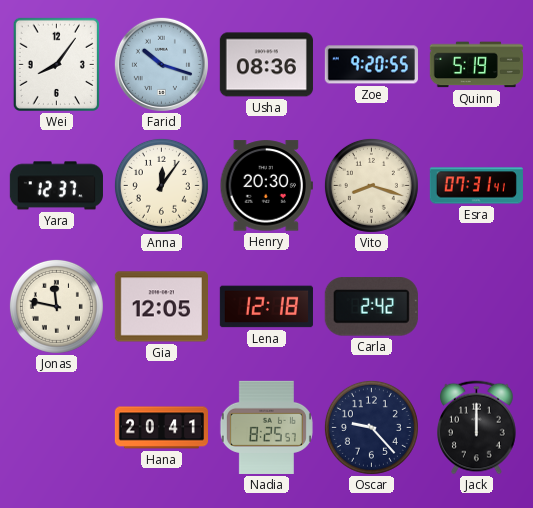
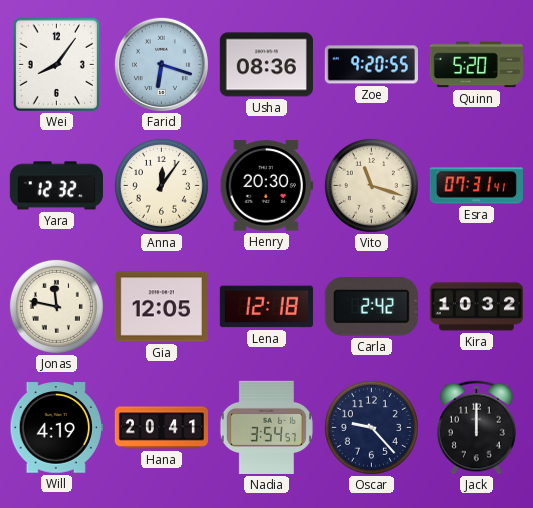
Farid: 10:18 -> 6:18
Quinn: 5:19 -> 5:20
Yara: 12:37 -> 12:32
Vito: 8:18 -> 11:18
Kira: none -> 10:32
Will: none -> 4:19
Nadia: 8:25 -> 3:54
